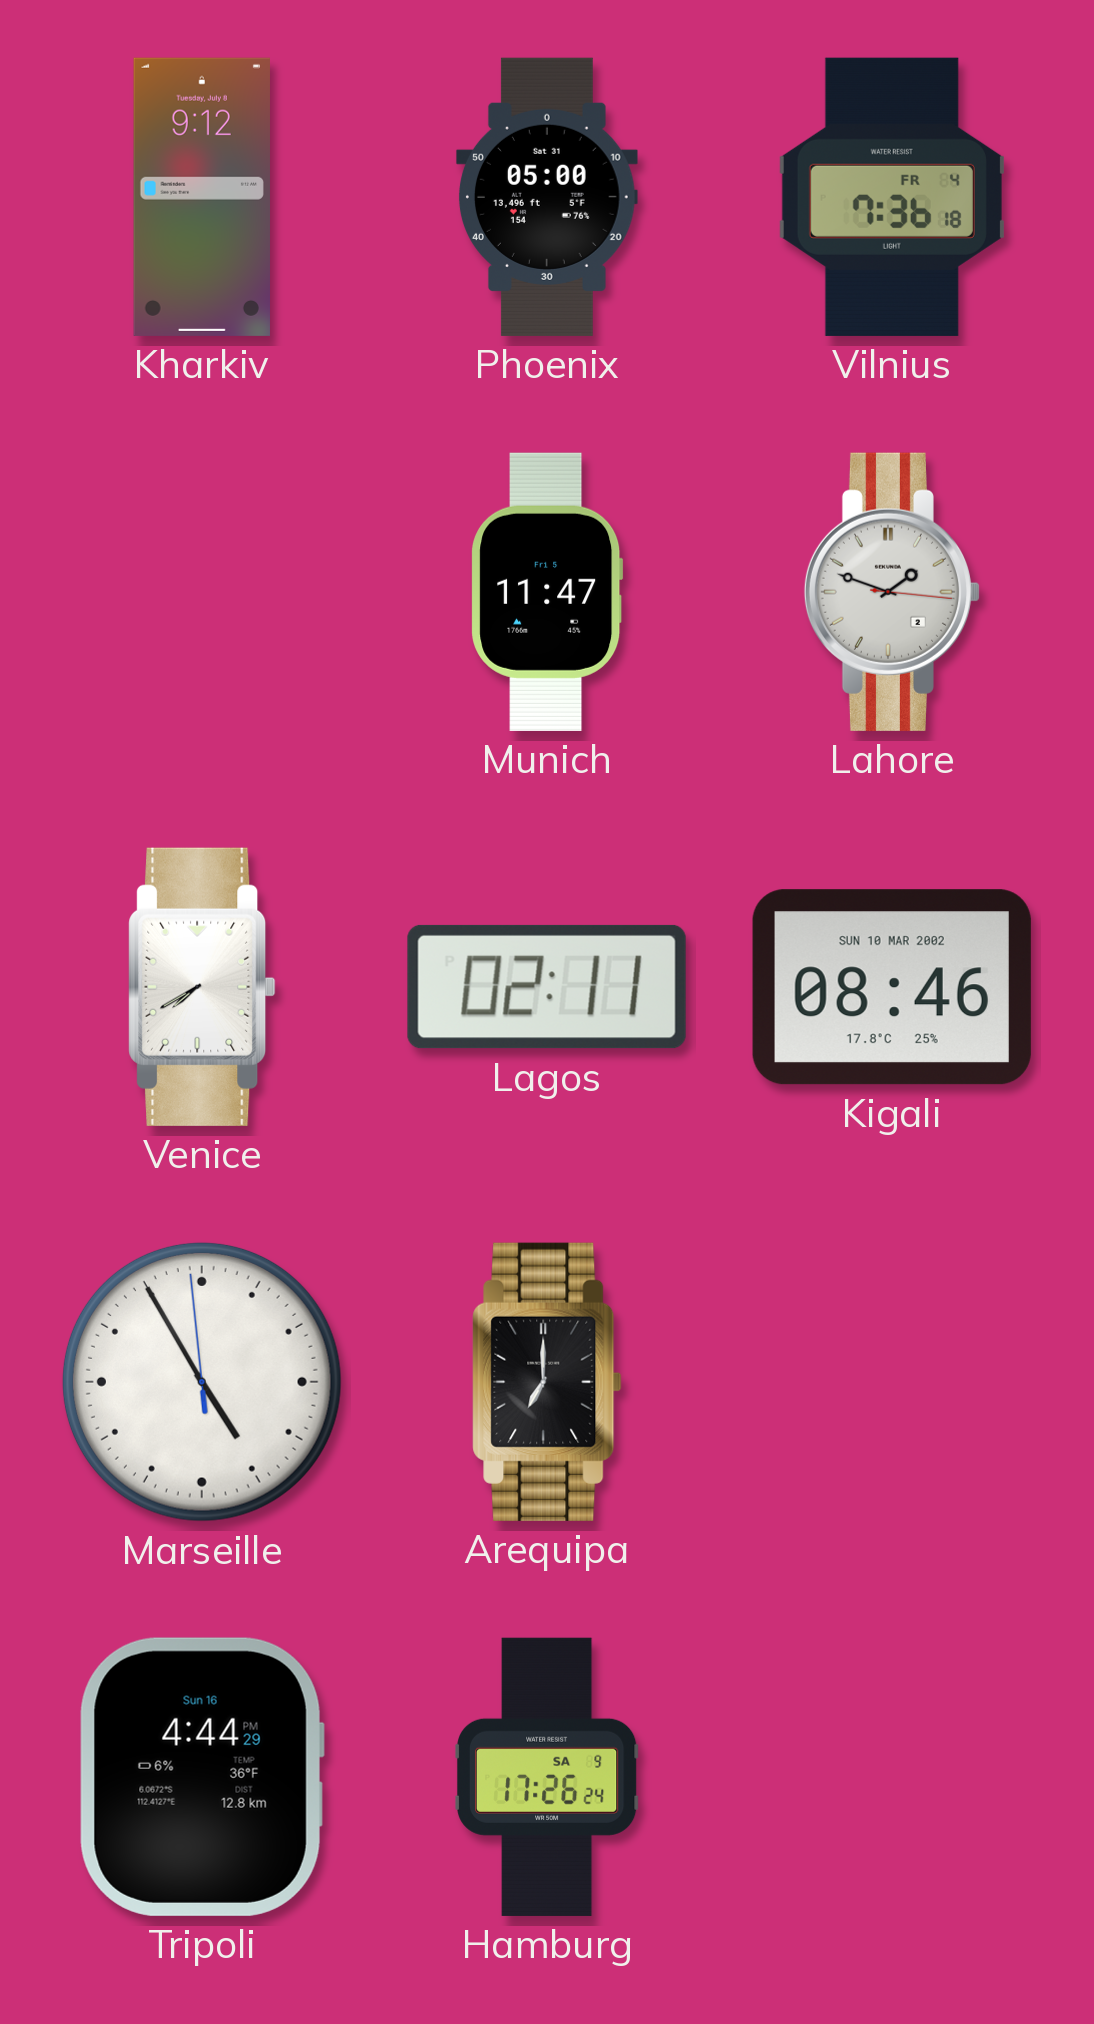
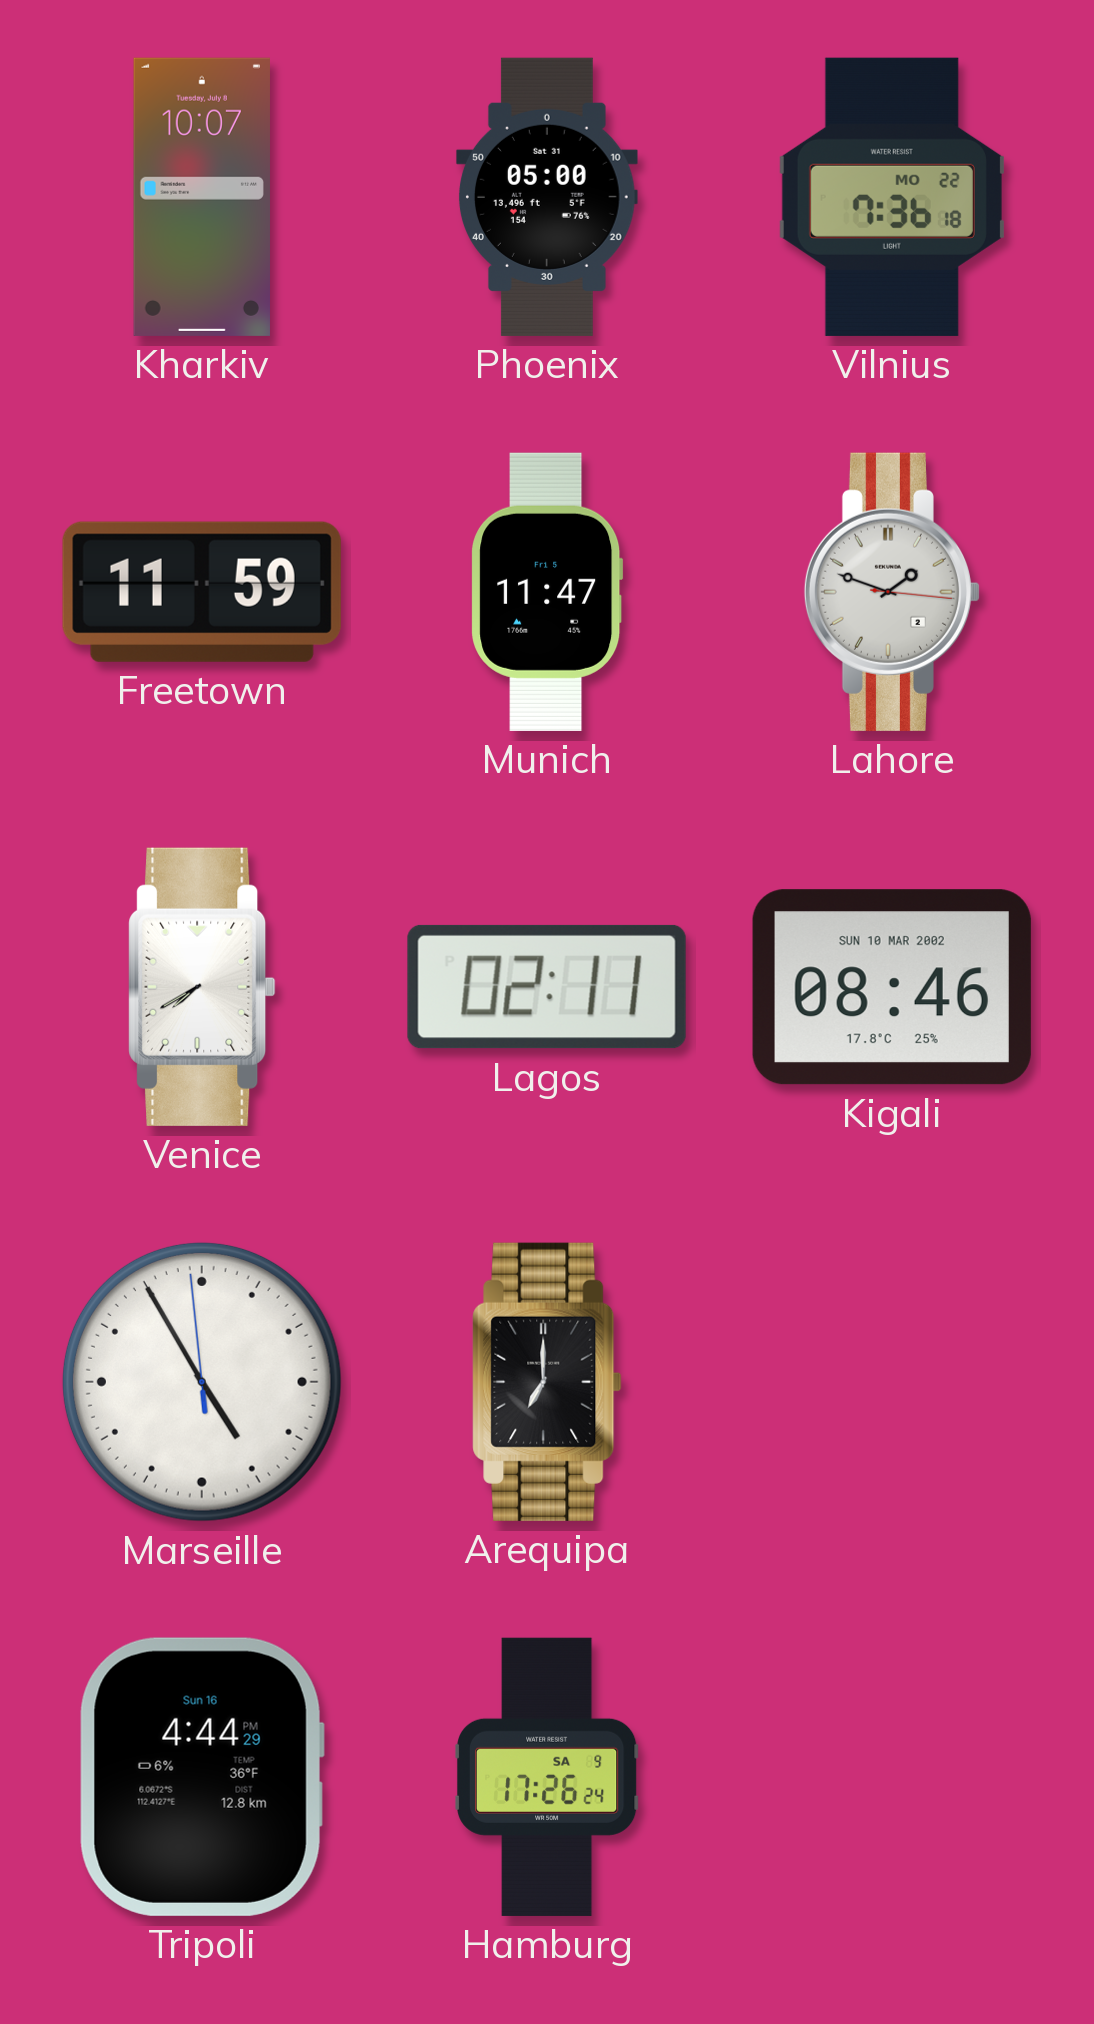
Kharkiv: 9:12 -> 10:07
Vilnius date: FR 4 -> MO 22
Freetown: none -> 11:59
